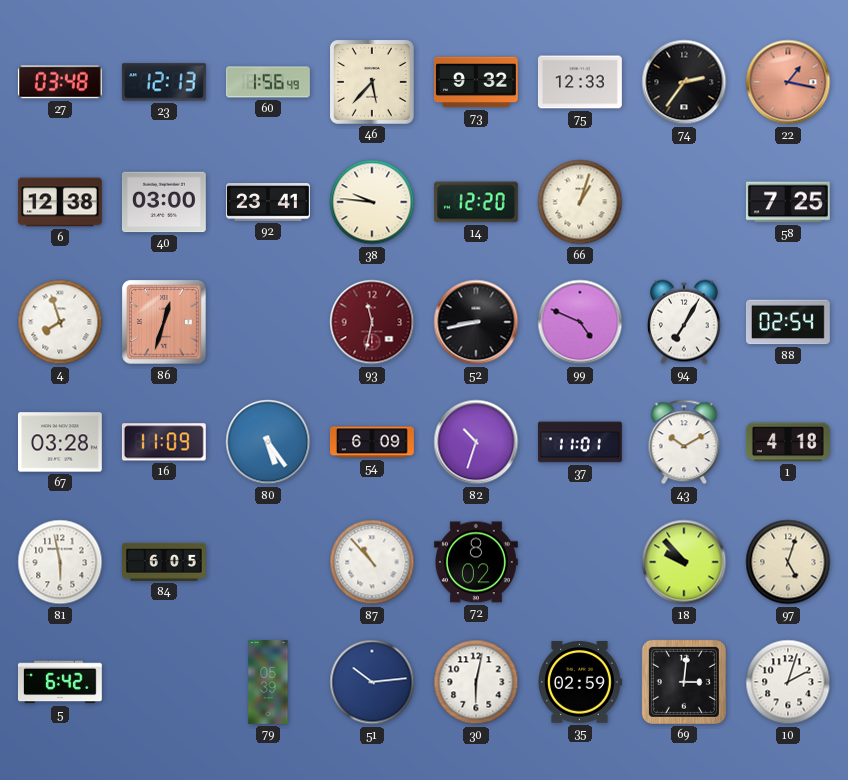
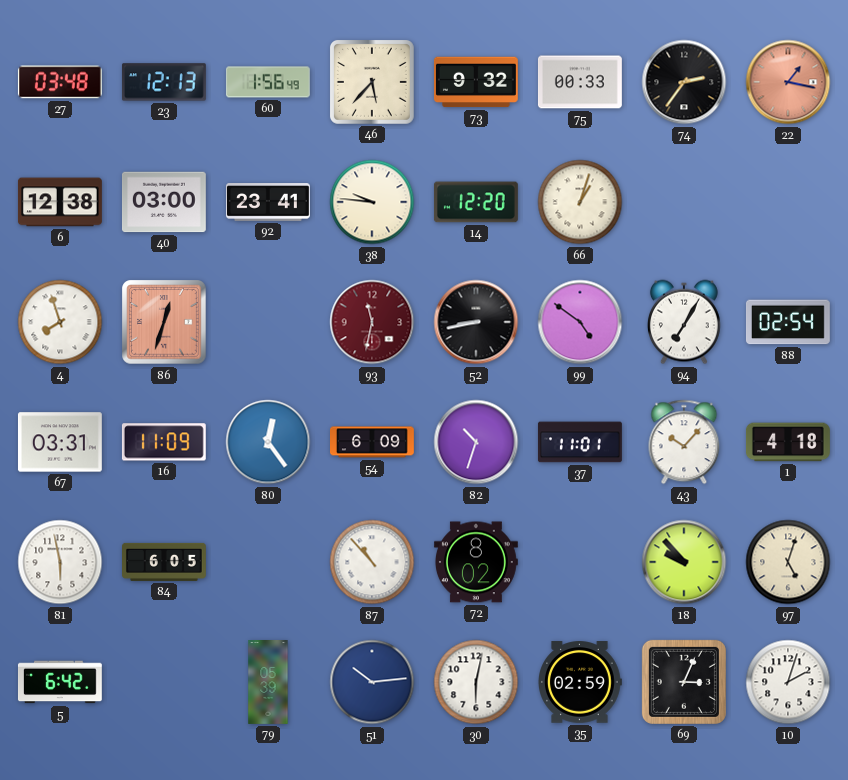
75: 12:33 -> 00:33
58: 7:25 -> none
99: 4:49 -> 4:51
67: 03:28 -> 03:31
80: 5:24 -> 12:24
43: 10:10 -> 10:07
69: 3:01 -> 3:04
